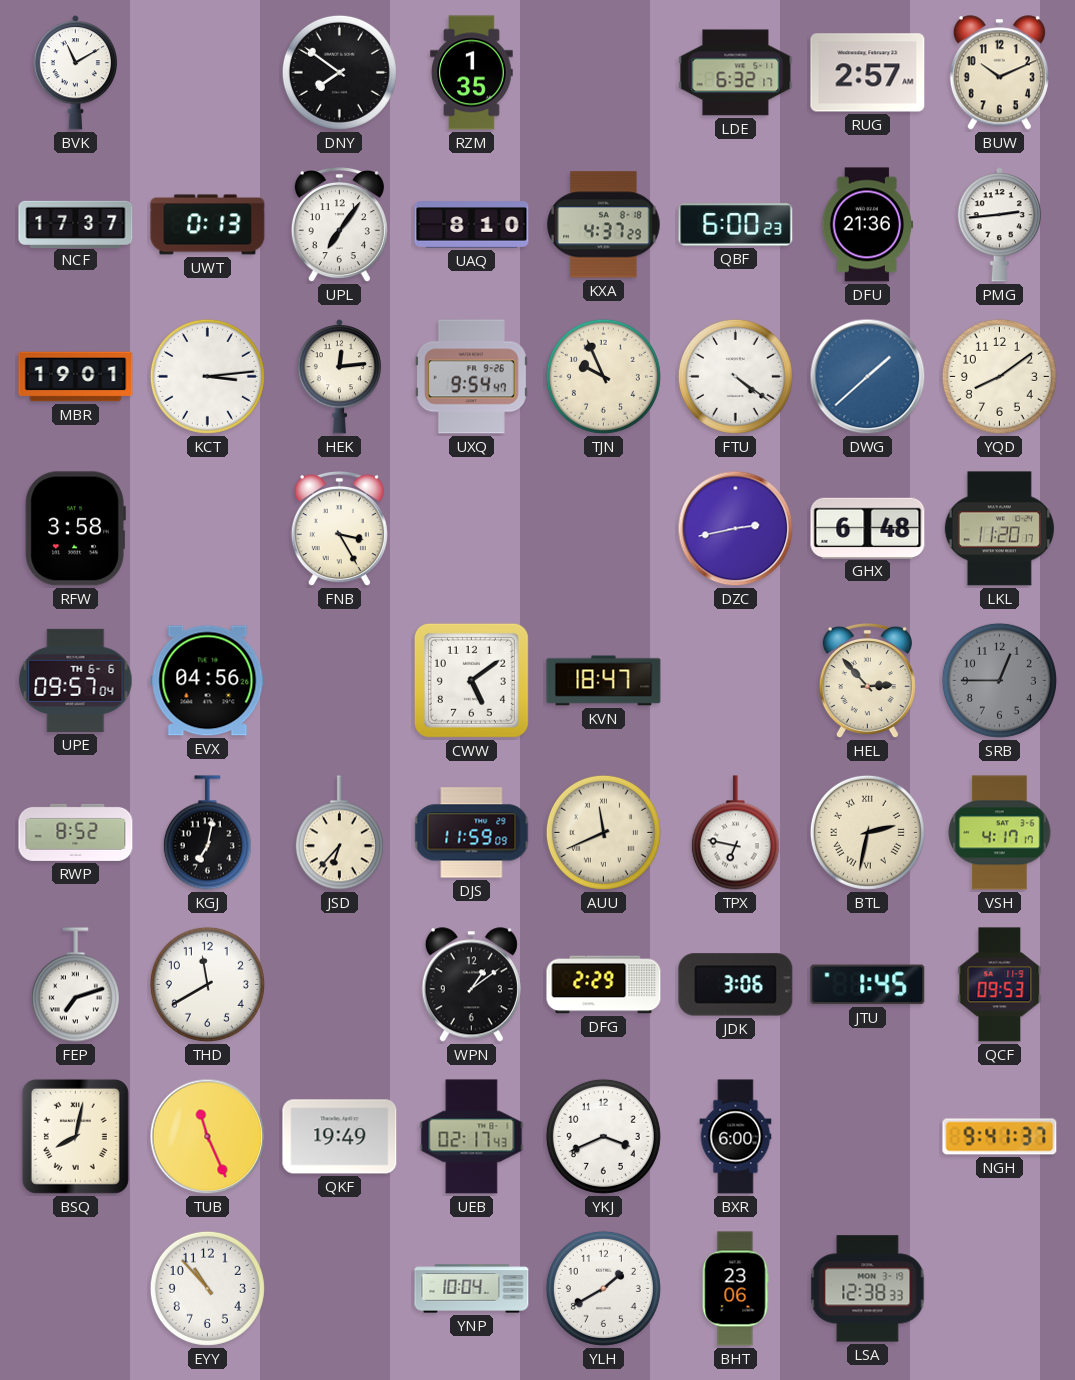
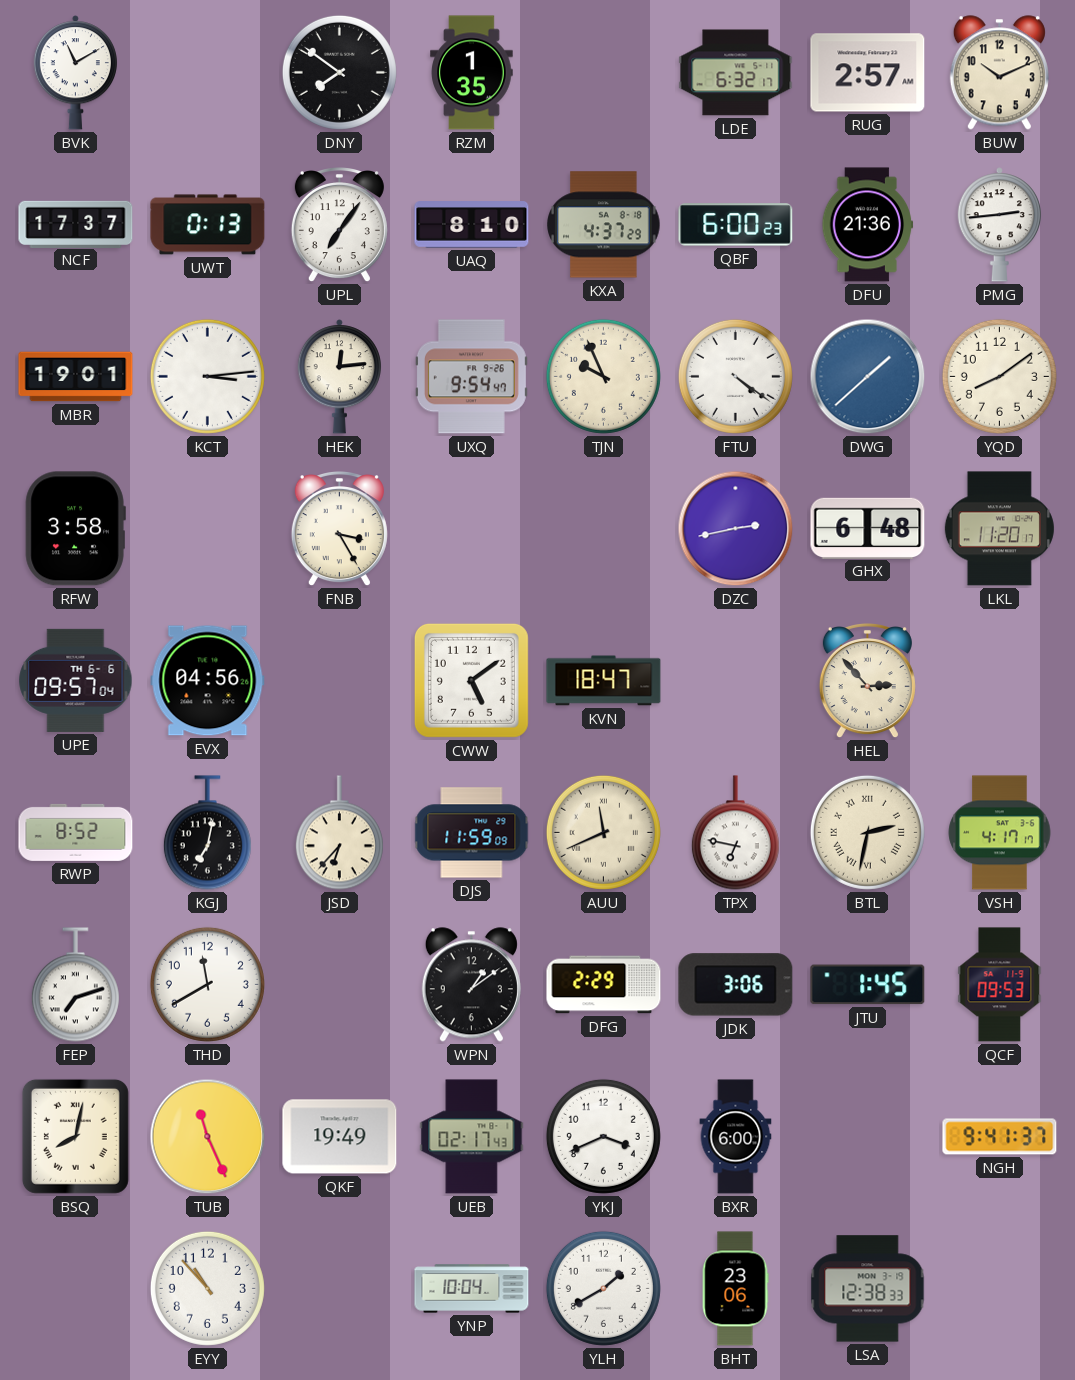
SRB: 12:45 -> none
